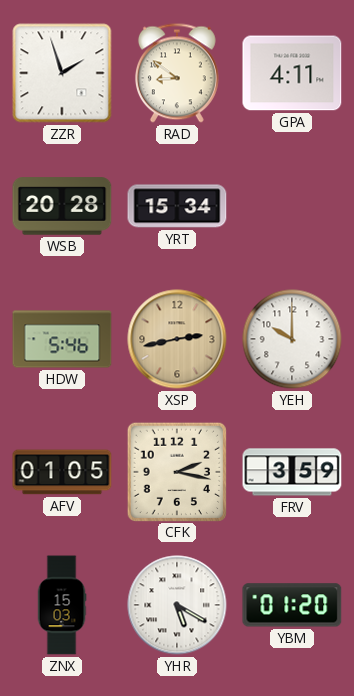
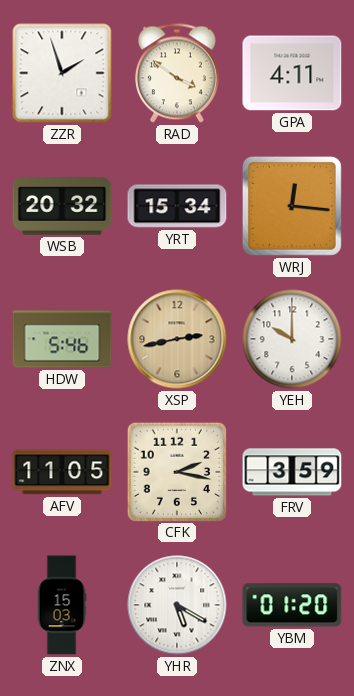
RAD: 8:51 -> 3:51
WSB: 20:28 -> 20:32
WRJ: none -> 12:16
AFV: 01:05 -> 11:05
